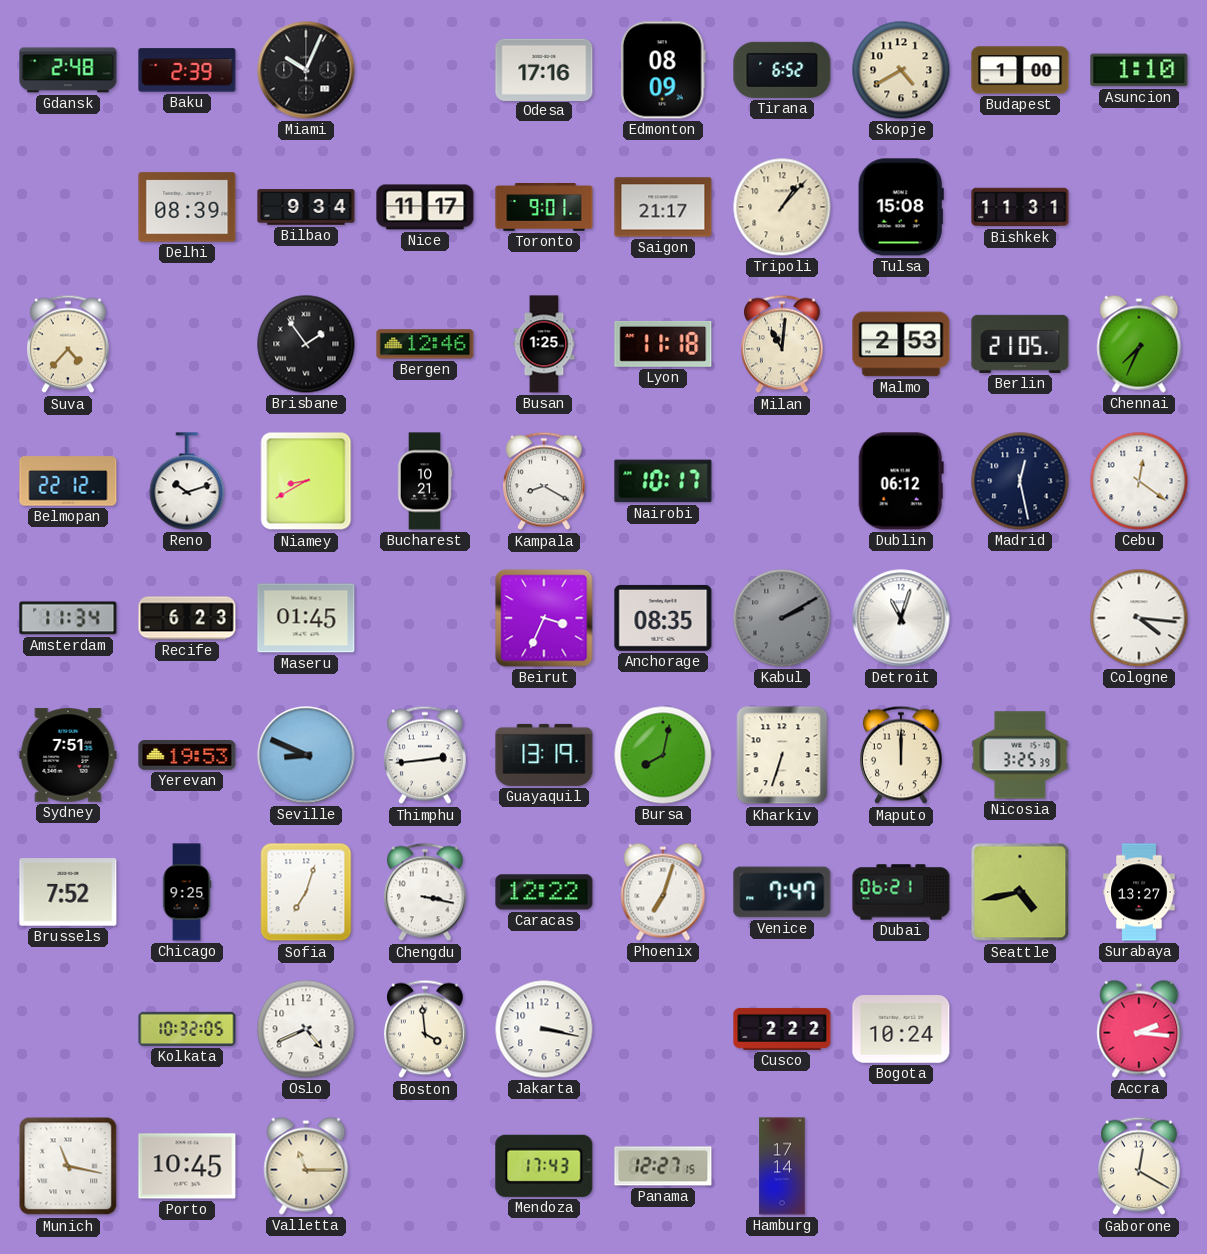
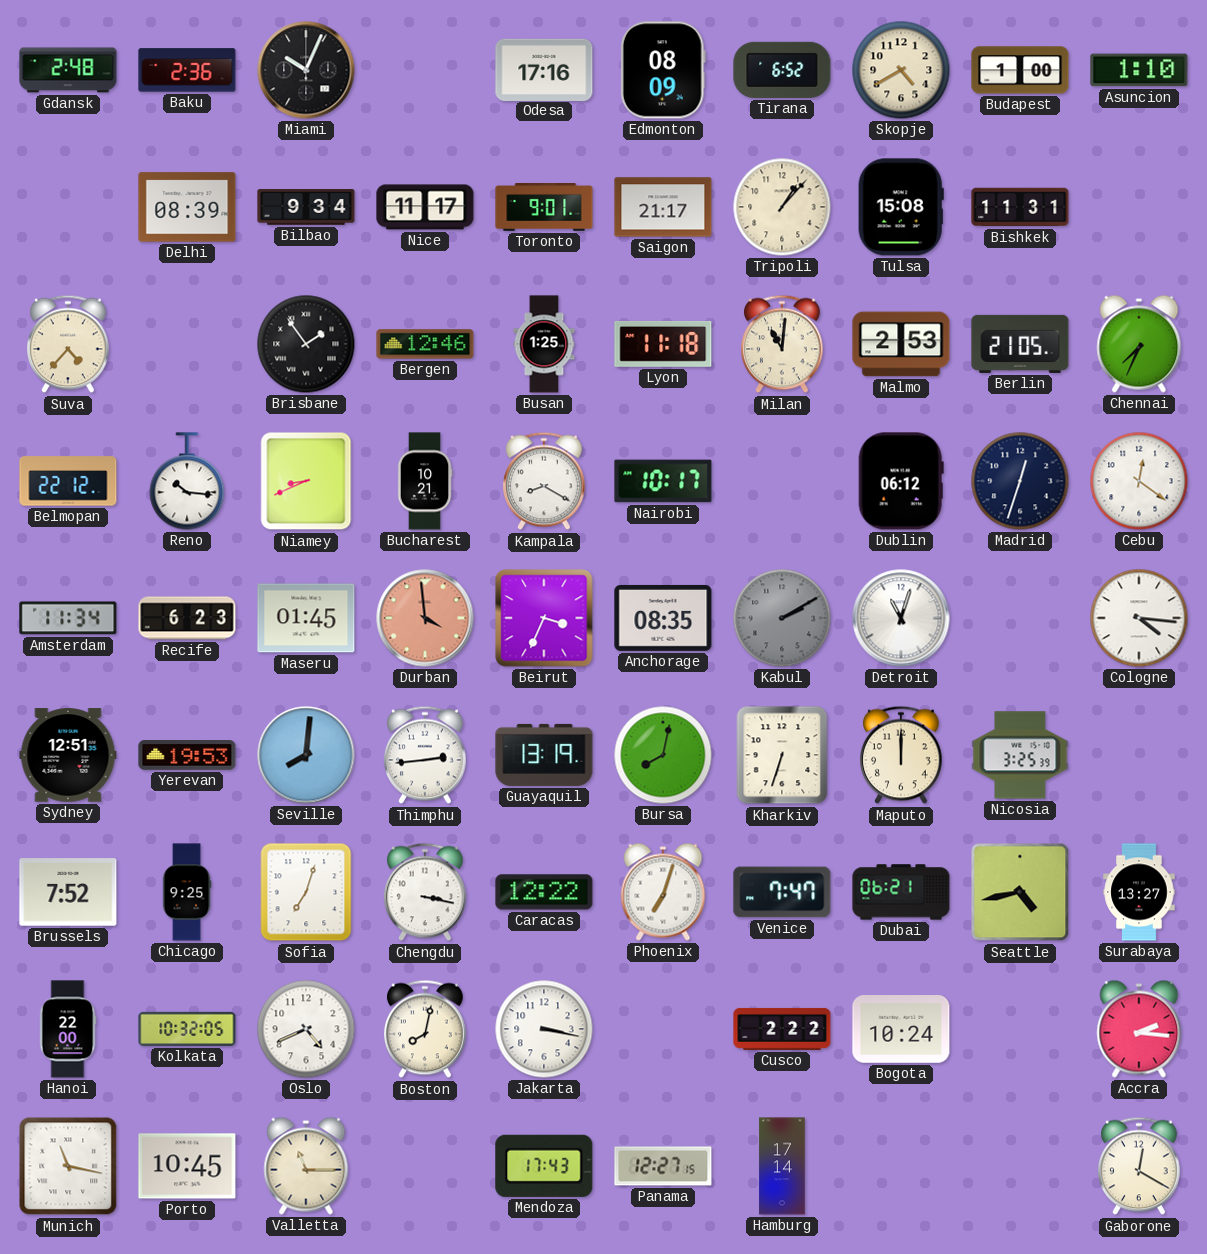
Baku: 2:39 -> 2:36
Reno: 10:12 -> 10:16
Niamey: 8:40 -> 8:41
Madrid: 12:28 -> 12:33
Durban: none -> 3:59
Sydney: 7:51 -> 12:51
Seville: 8:49 -> 8:01
Hanoi: none -> 22:00
Boston: 3:59 -> 8:02
